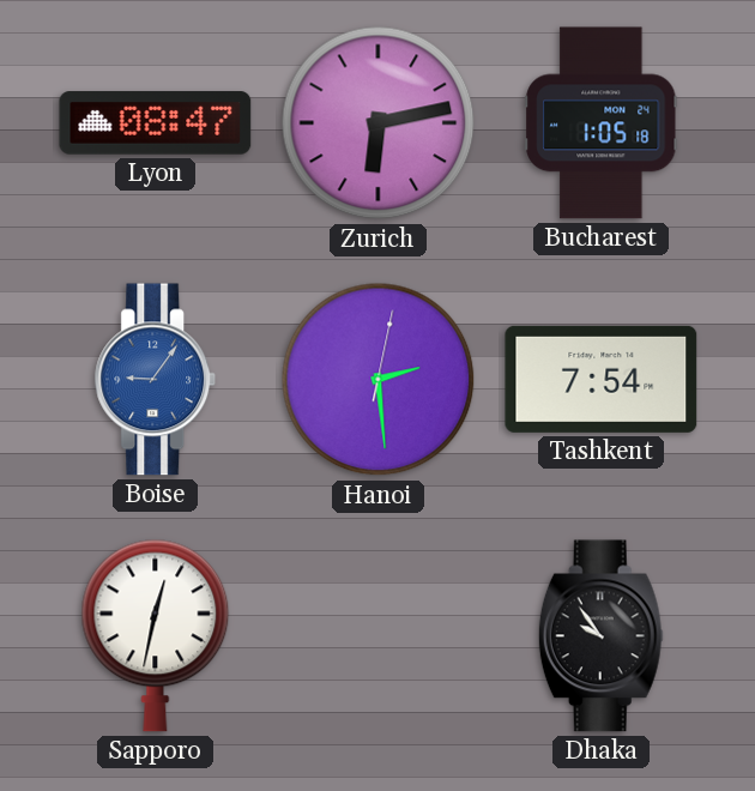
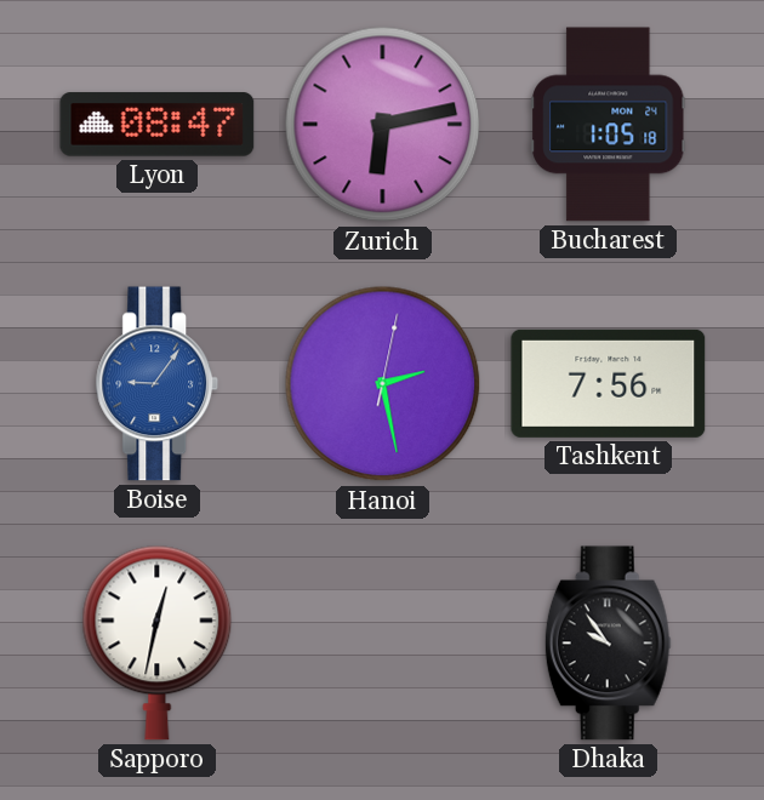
Hanoi: 2:29 -> 2:28
Tashkent: 7:54 -> 7:56
